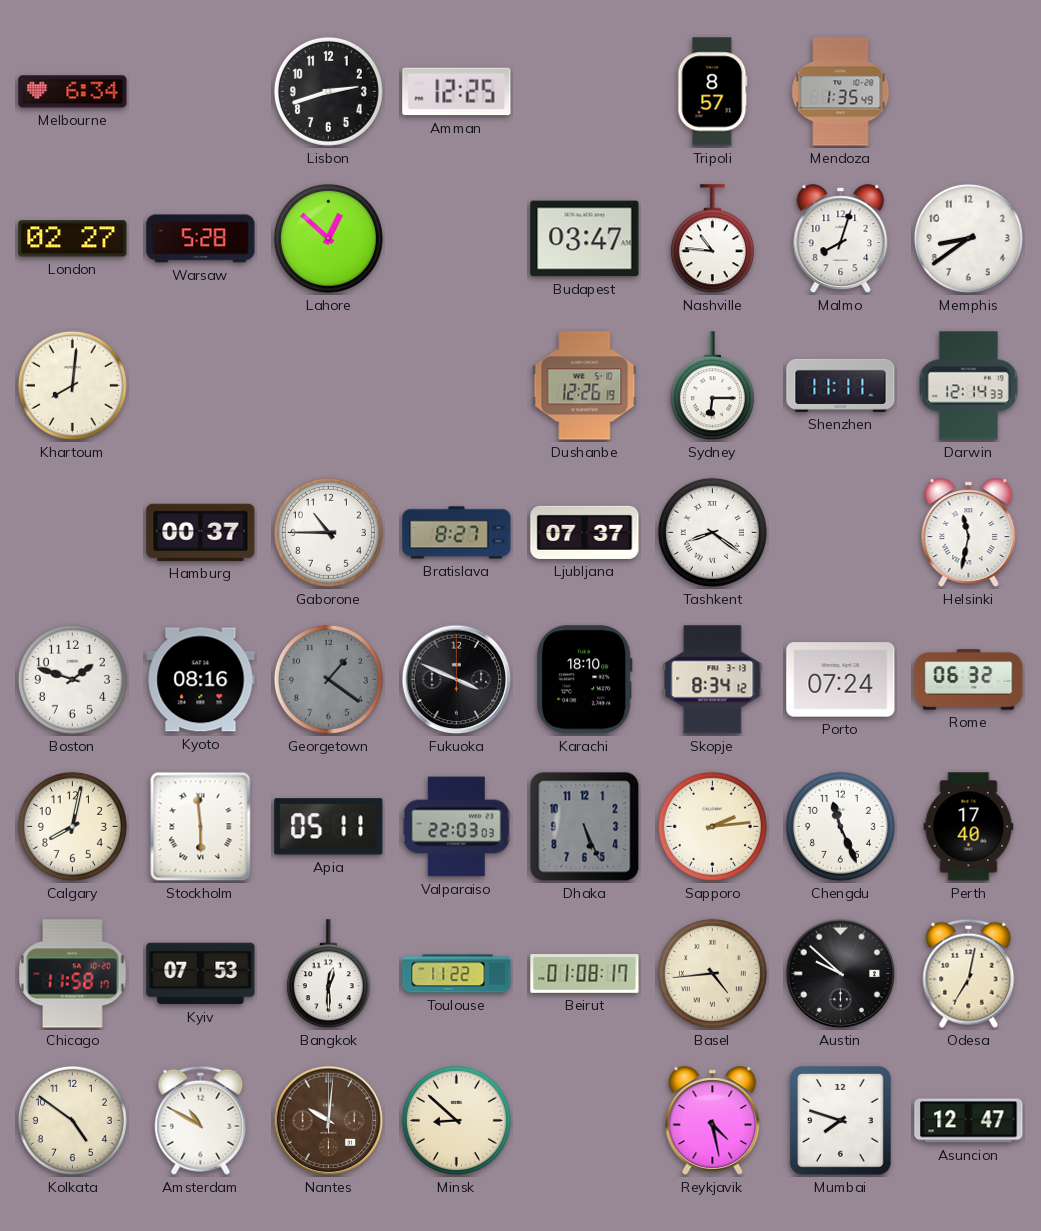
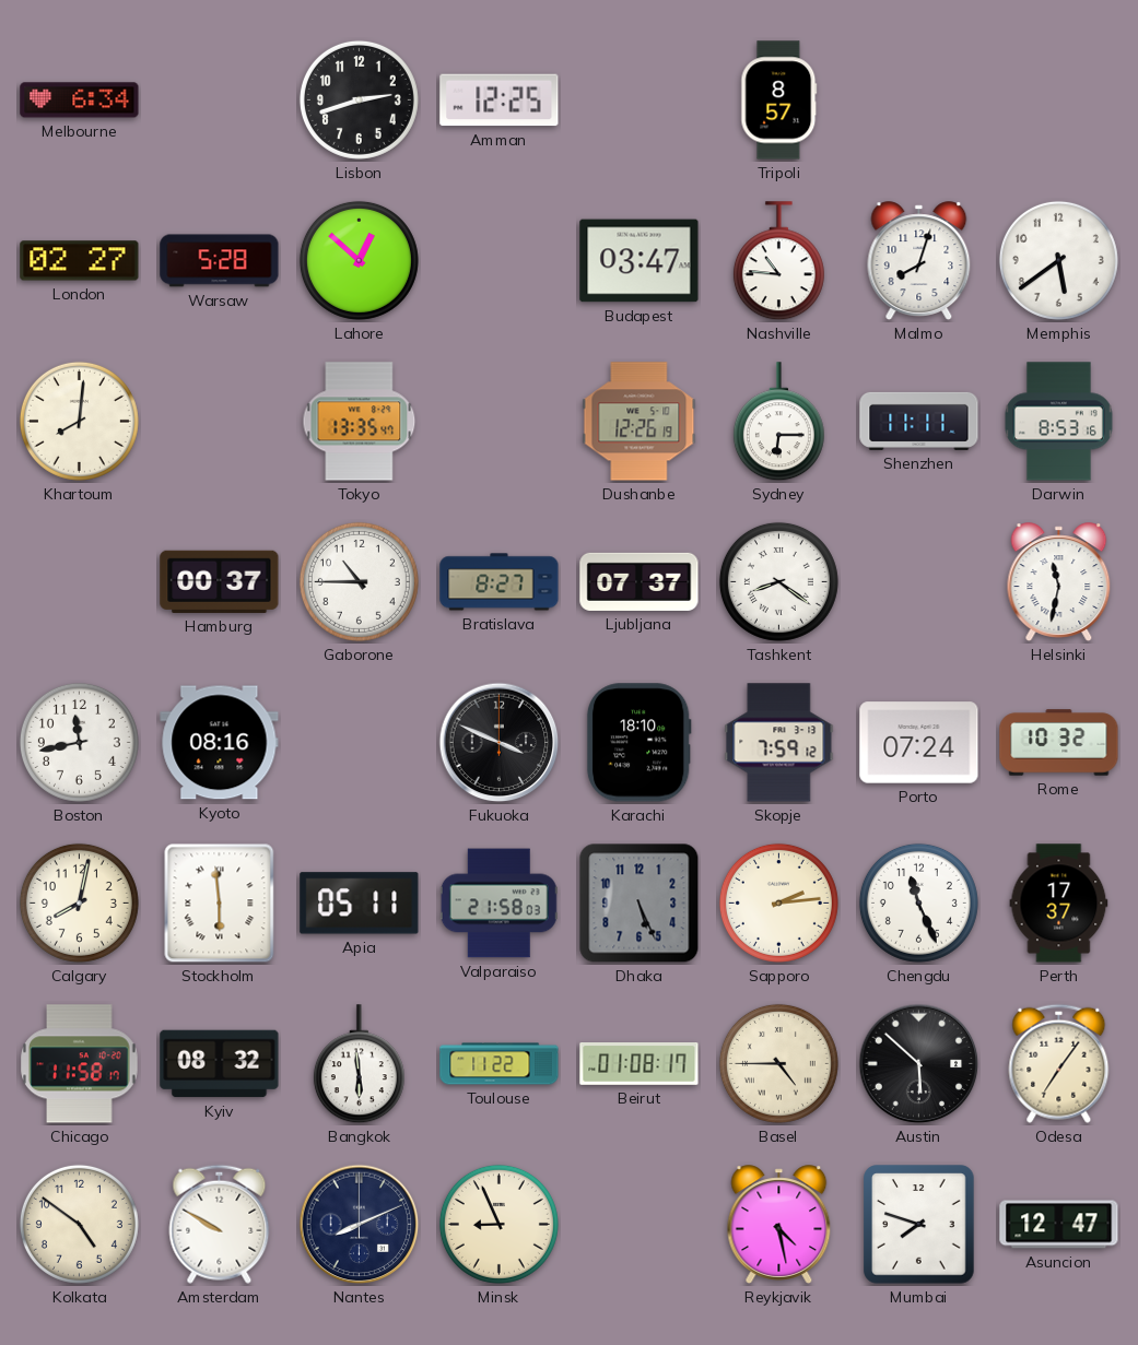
Mendoza: 1:35 -> none
Memphis: 8:39 -> 5:39
Tokyo: none -> 13:35
Darwin: 12:14 -> 8:53
Boston: 1:48 -> 11:43
Georgetown: 1:21 -> none
Skopje: 8:34 -> 7:59
Rome: 06:32 -> 10:32
Valparaiso: 22:03 -> 21:58
Perth: 17:40 -> 17:37
Kyiv: 07:53 -> 08:32
Bangkok: 12:30 -> 5:59
Basel: 4:44 -> 4:45
Austin: 9:52 -> 5:52
Odesa: 7:02 -> 7:06
Amsterdam: 10:50 -> 9:50
Nantes: 10:01 -> 8:11
Nantes dial: brown -> navy
Minsk: 8:52 -> 8:56
